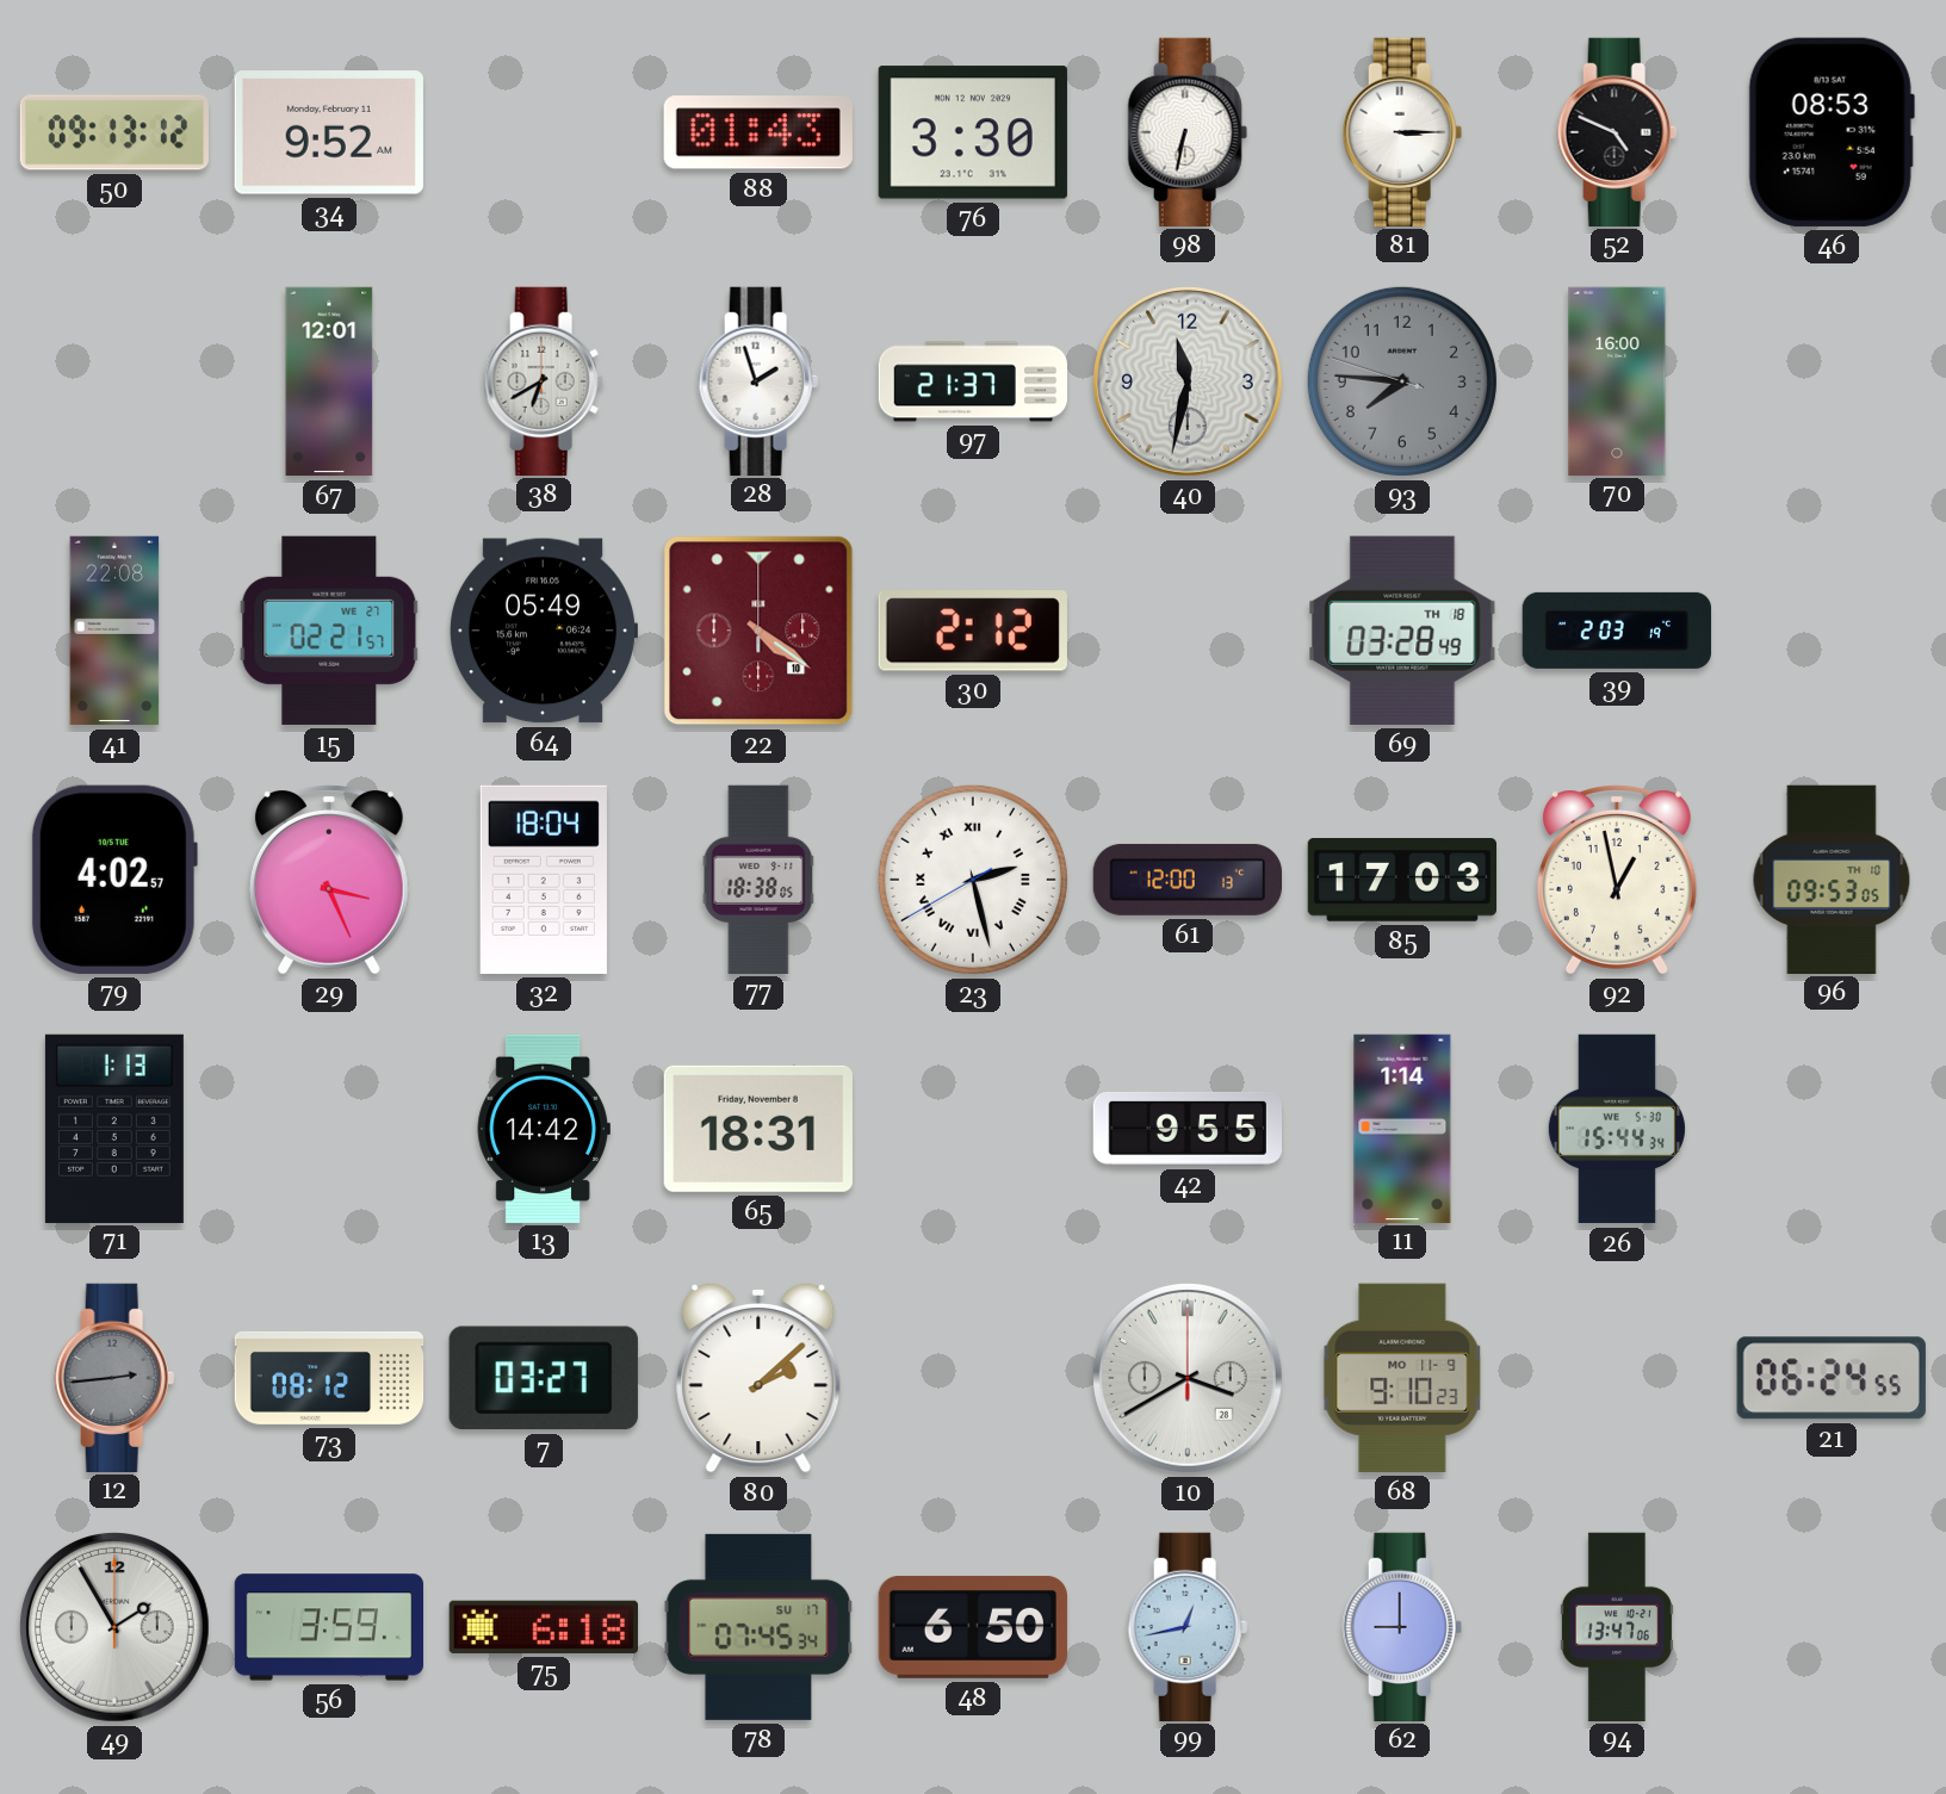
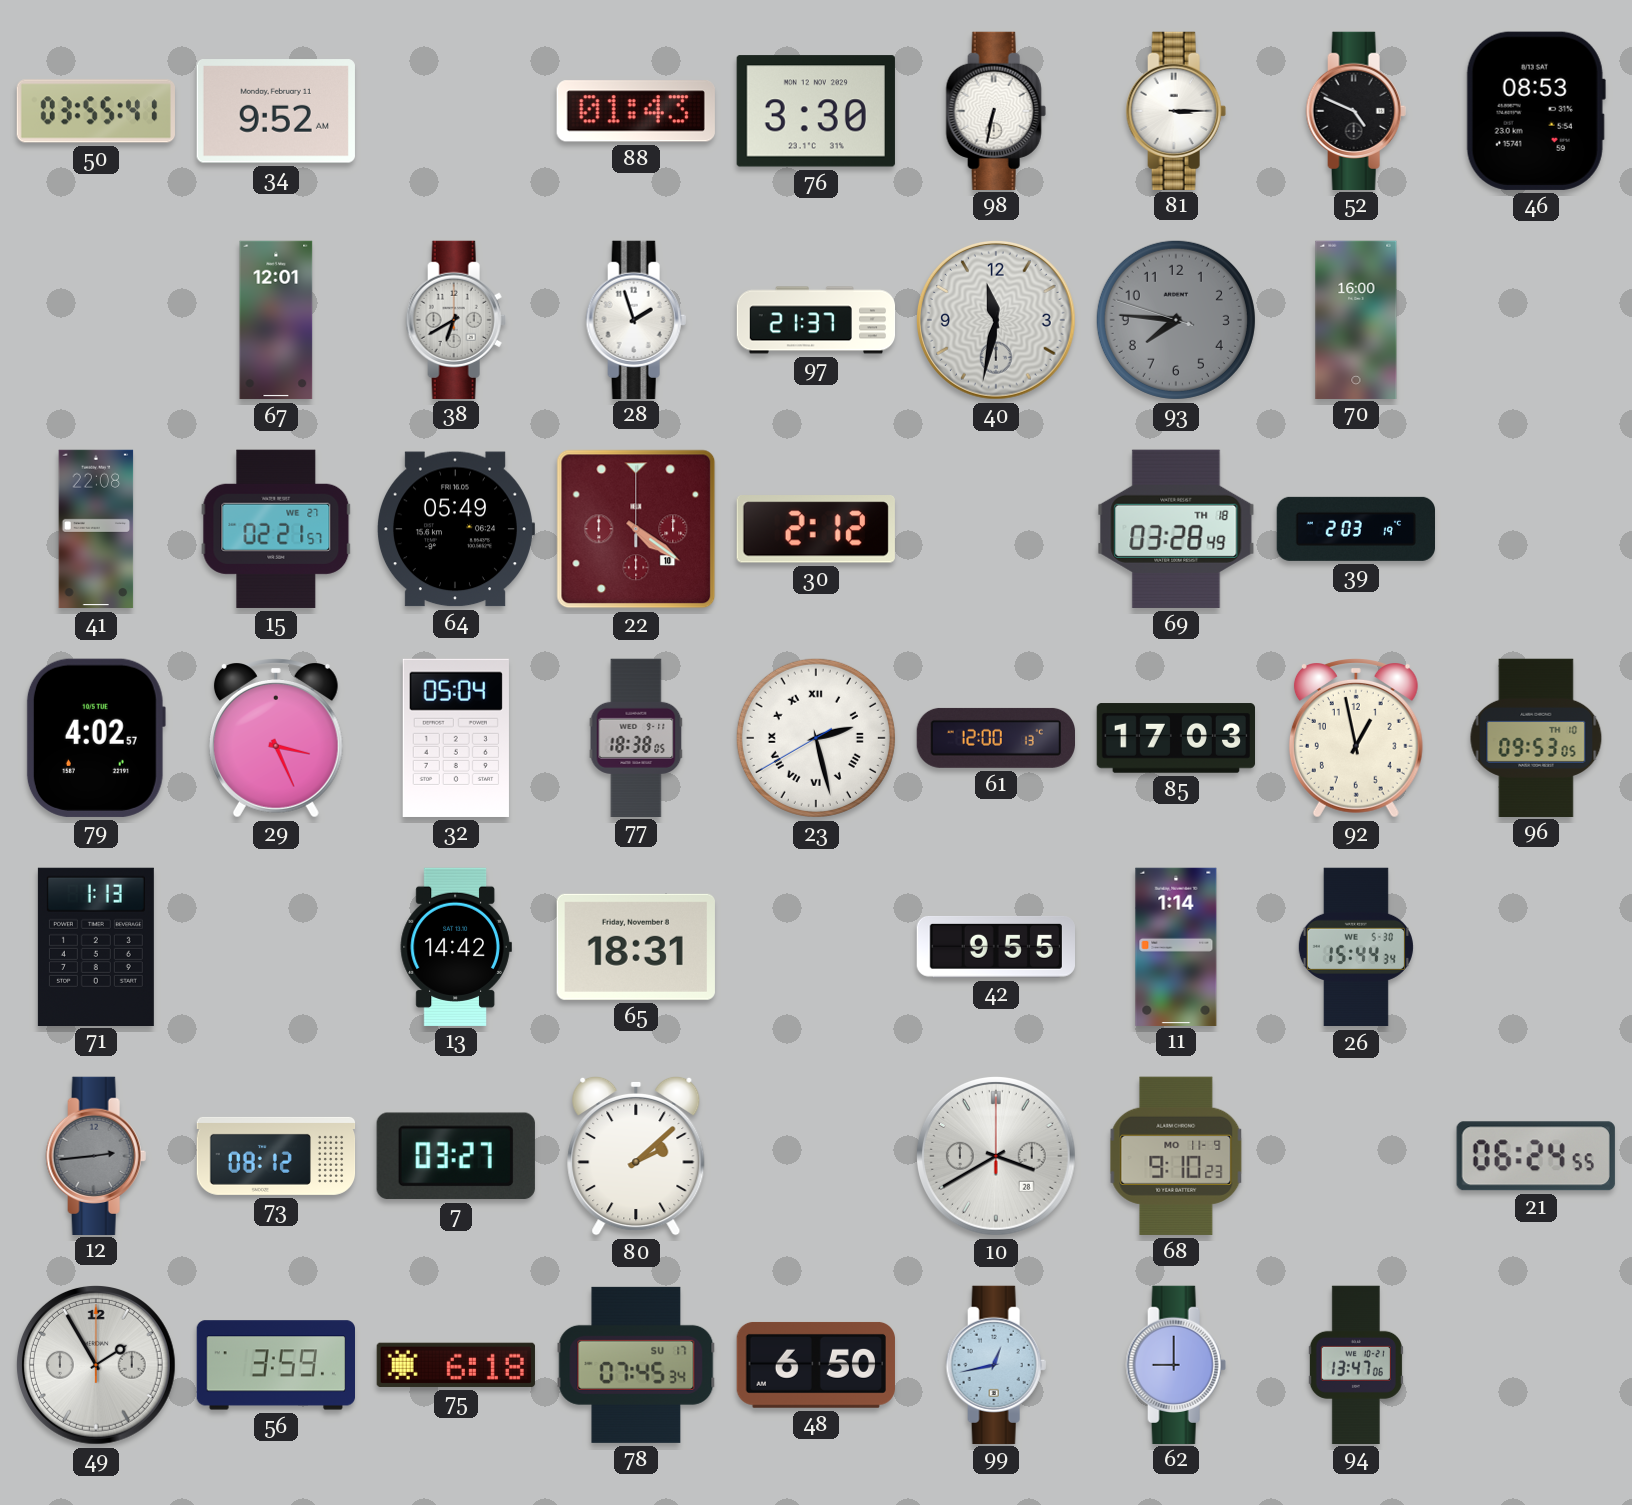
50: 09:13 -> 03:55
32: 18:04 -> 05:04
